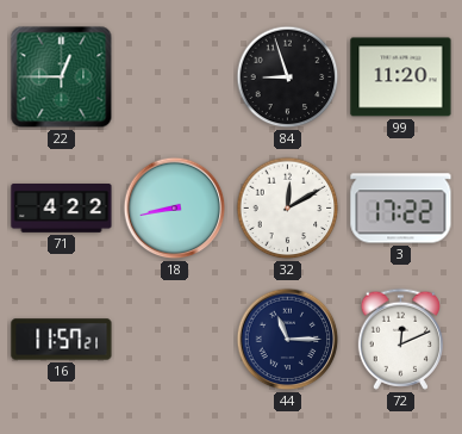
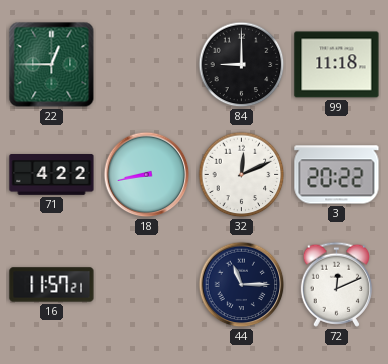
84: 8:57 -> 9:00
99: 11:20 -> 11:18
32: 12:10 -> 12:11
3: 17:22 -> 20:22
